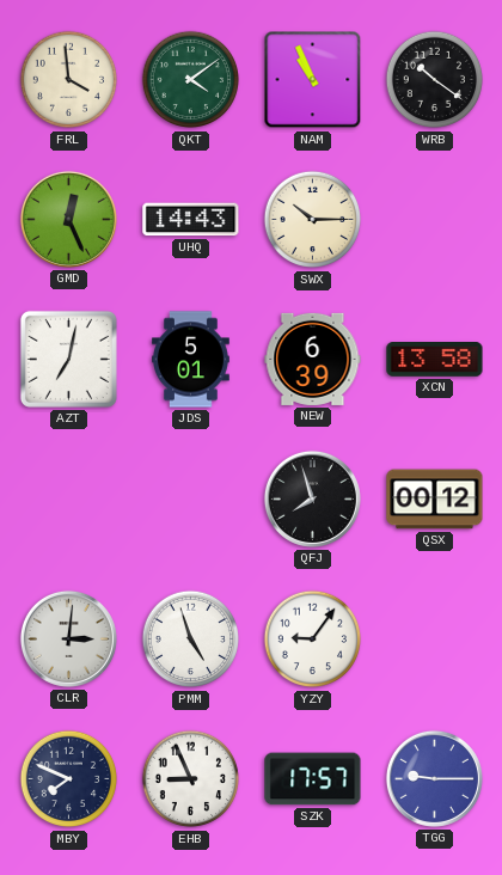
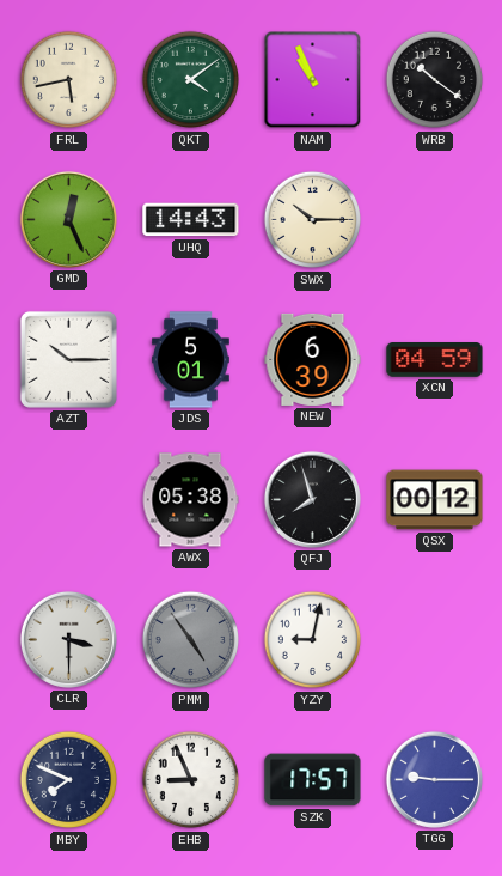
FRL: 3:59 -> 5:43
AZT: 7:02 -> 10:15
XCN: 13:58 -> 04:59
AWX: none -> 05:38
CLR: 3:01 -> 3:30
PMM: 4:57 -> 4:54
PMM dial: white -> grey
YZY: 9:06 -> 9:02
